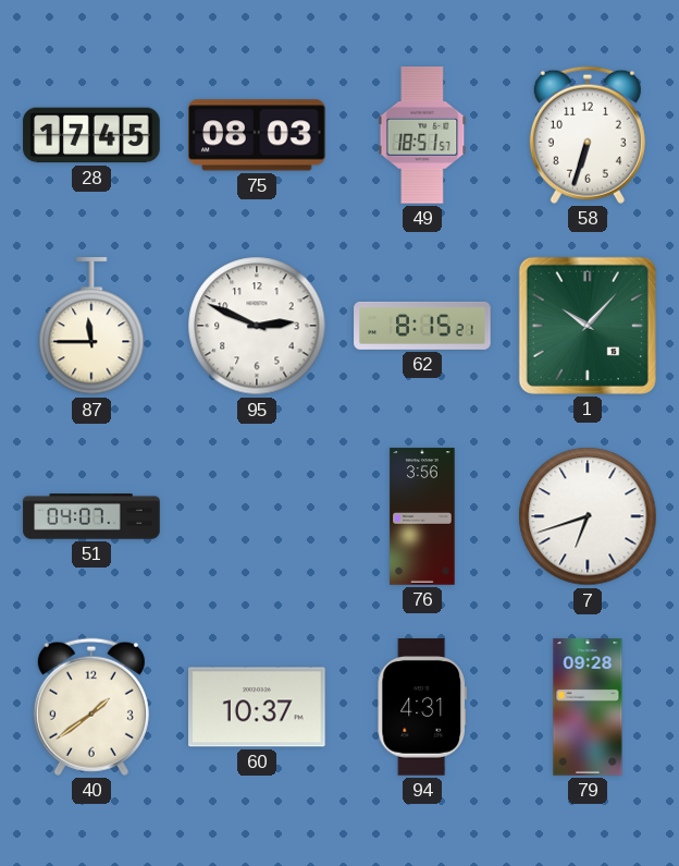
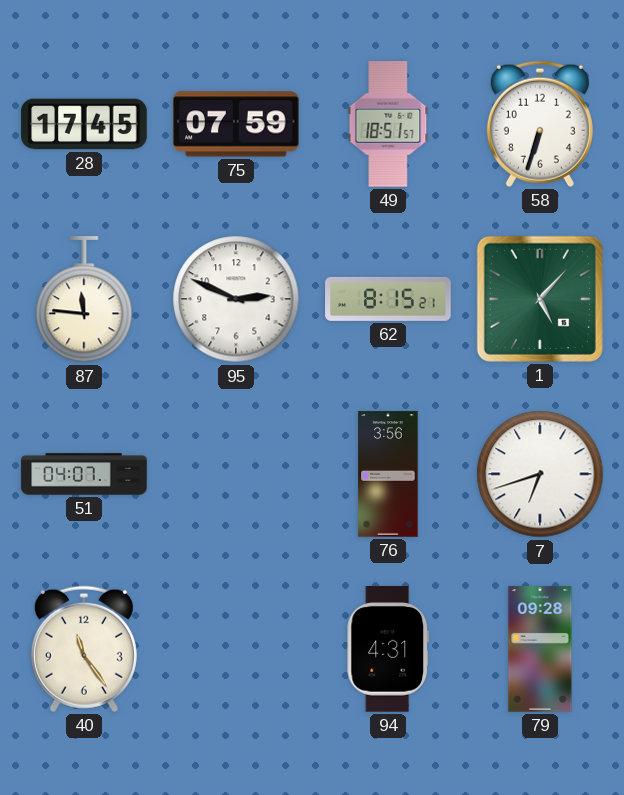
75: 08:03 -> 07:59
87: 11:45 -> 11:46
1: 10:07 -> 5:07
40: 1:39 -> 11:24
60: 10:37 -> none
